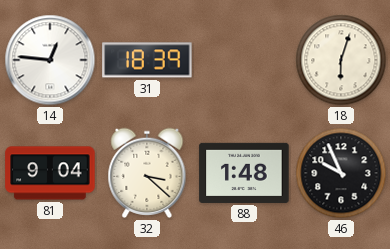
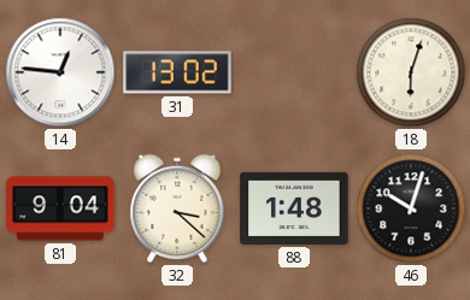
31: 18:39 -> 13:02
46: 9:56 -> 10:03
